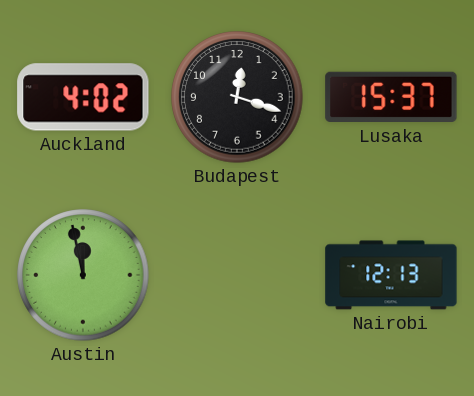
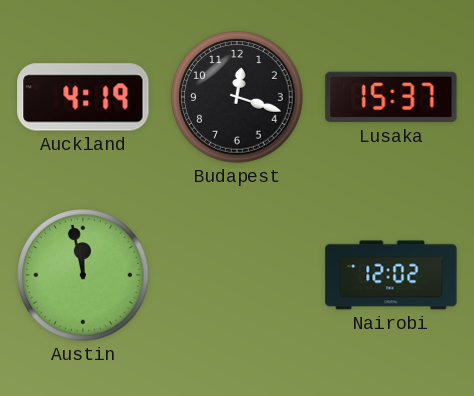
Auckland: 4:02 -> 4:19
Nairobi: 12:13 -> 12:02
